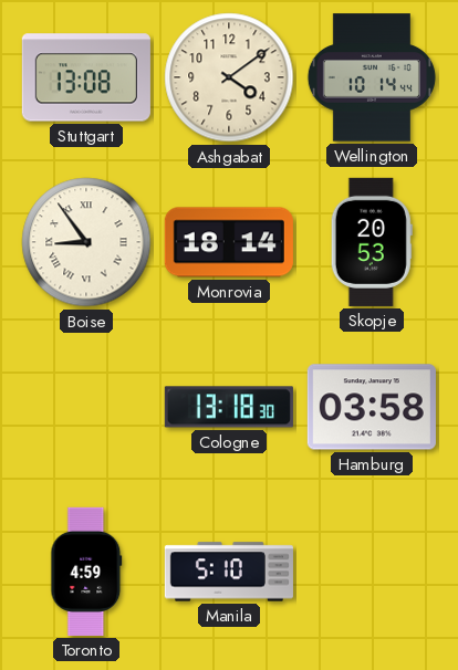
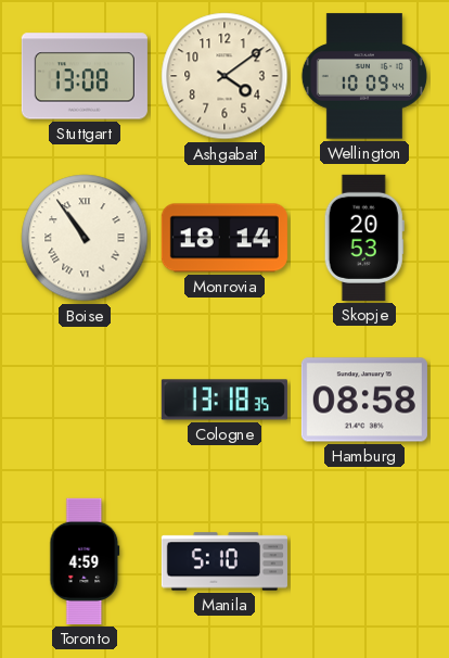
Wellington: 10:14 -> 10:09
Boise: 8:54 -> 10:54
Cologne: 13:18:30 -> 13:18:35
Hamburg: 03:58 -> 08:58
